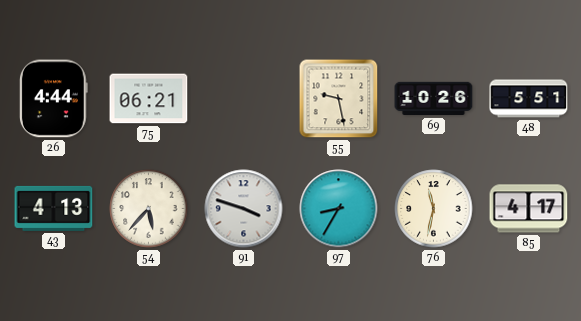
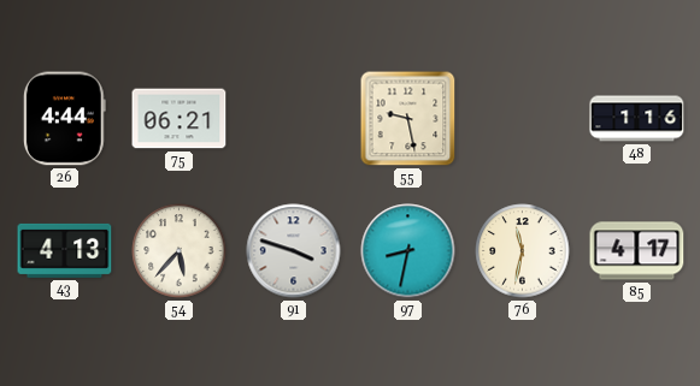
69: 10:26 -> none
48: 5:51 -> 1:16
97: 8:35 -> 8:32
